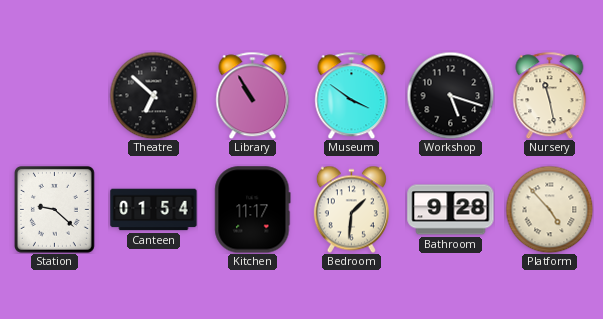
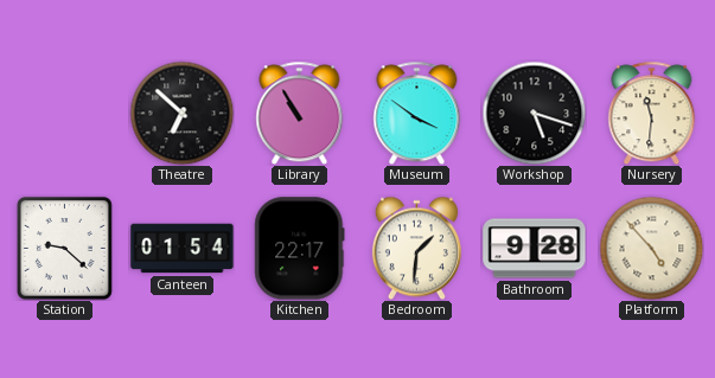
Nursery: 11:28 -> 11:31
Kitchen: 11:17 -> 22:17
